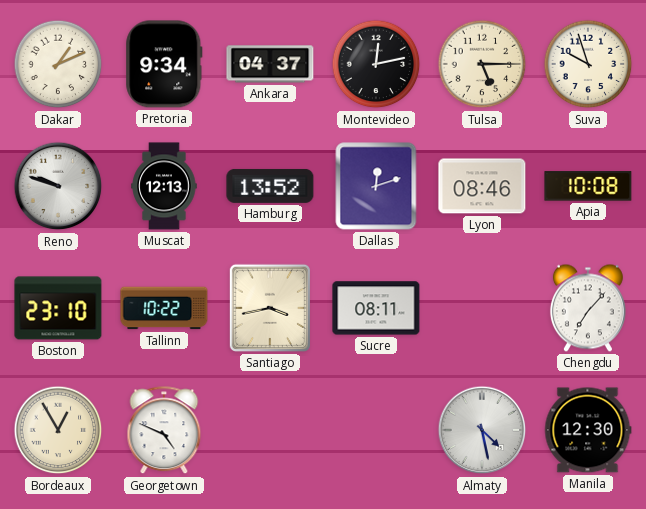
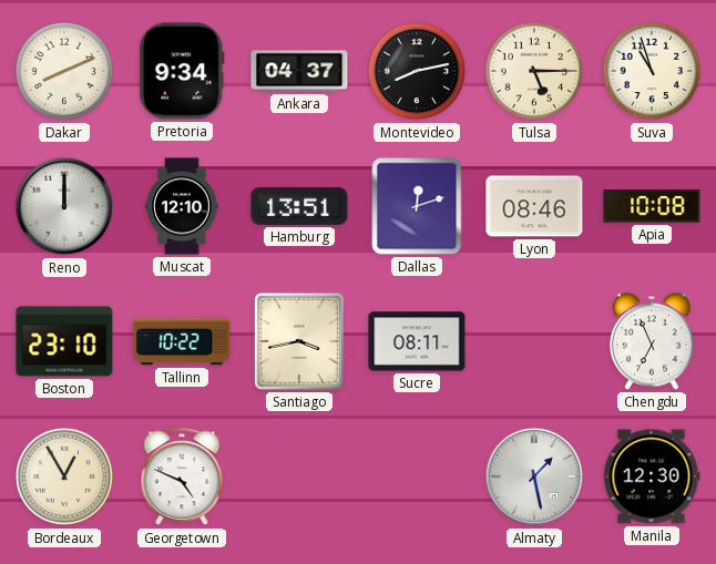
Dakar: 1:11 -> 8:11
Montevideo: 12:13 -> 8:13
Suva: 9:57 -> 10:57
Reno: 9:48 -> 12:00
Muscat: 12:13 -> 12:10
Hamburg: 13:52 -> 13:51
Chengdu: 7:07 -> 6:56
Almaty: 4:28 -> 1:28
